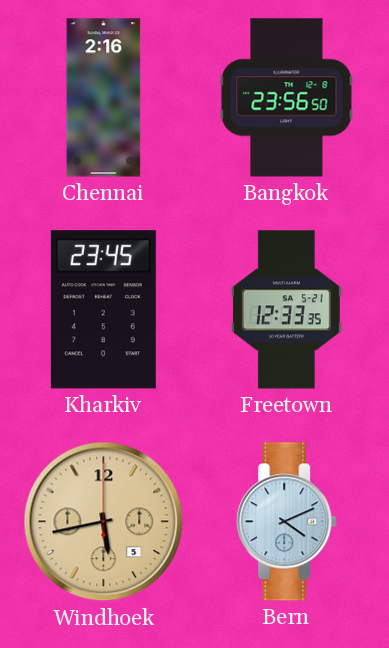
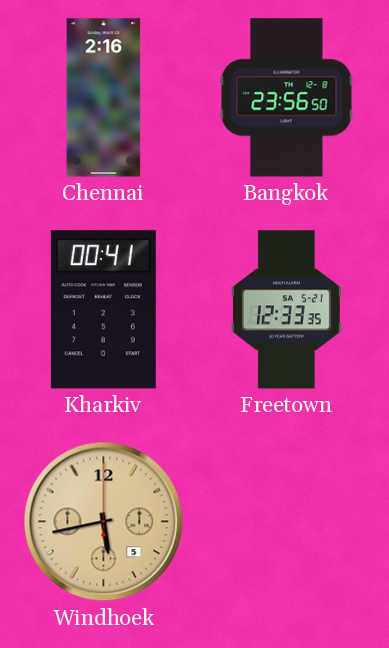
Kharkiv: 23:45 -> 00:41
Bern: 4:11 -> none
